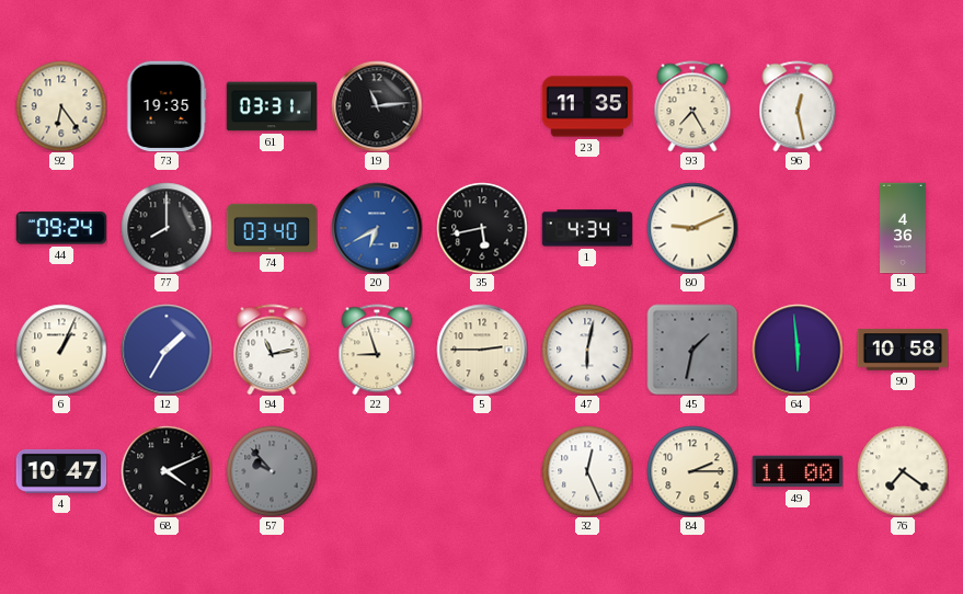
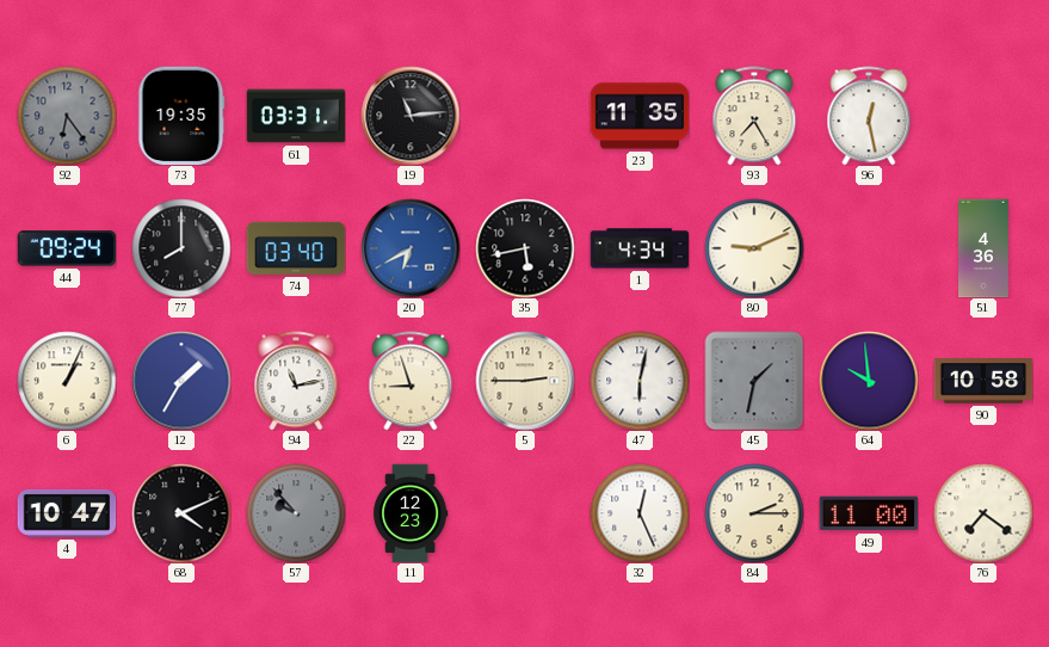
92 dial: cream -> grey
64: 5:59 -> 9:59
11: none -> 12:23
